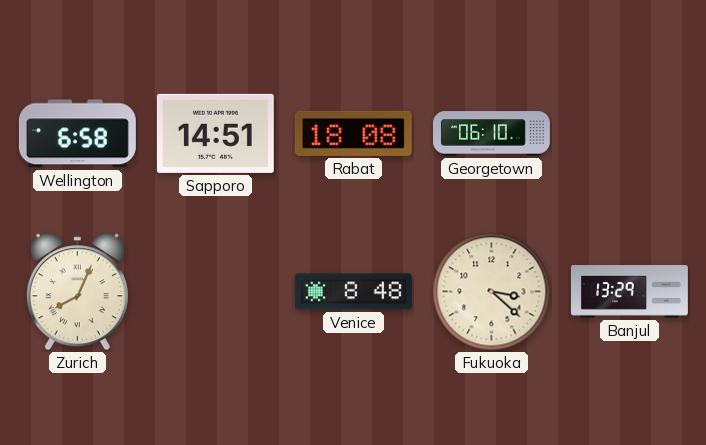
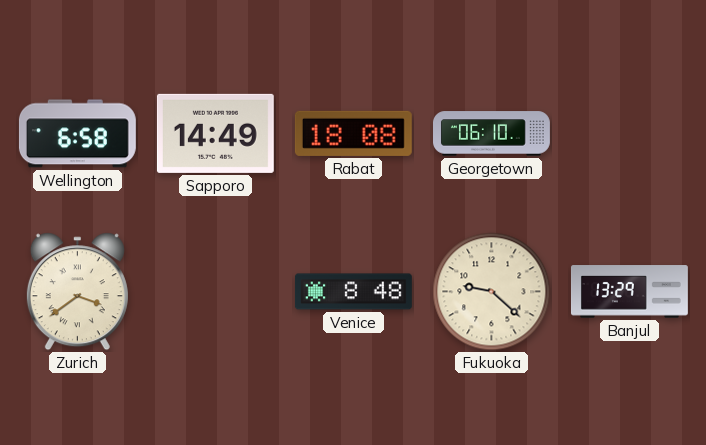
Sapporo: 14:51 -> 14:49
Zurich: 8:04 -> 3:39
Fukuoka: 3:22 -> 9:22
